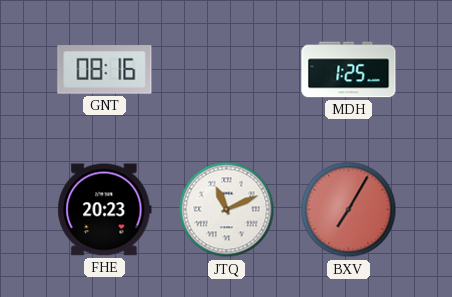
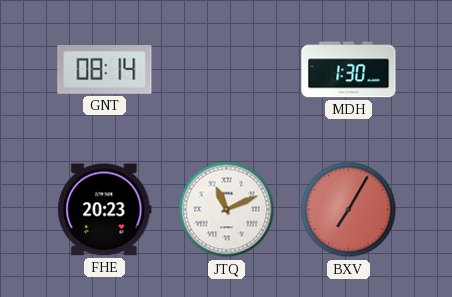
GNT: 08:16 -> 08:14
MDH: 1:25 -> 1:30
